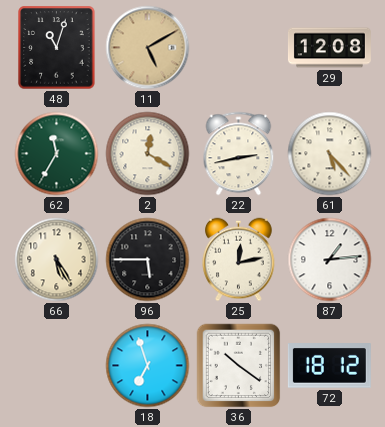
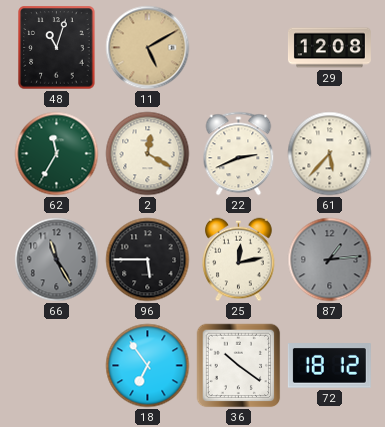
22: 2:43 -> 2:41
61: 5:23 -> 5:37
66: 5:25 -> 11:25
66 dial: cream -> grey
87 dial: white -> grey
18: 6:57 -> 6:54
